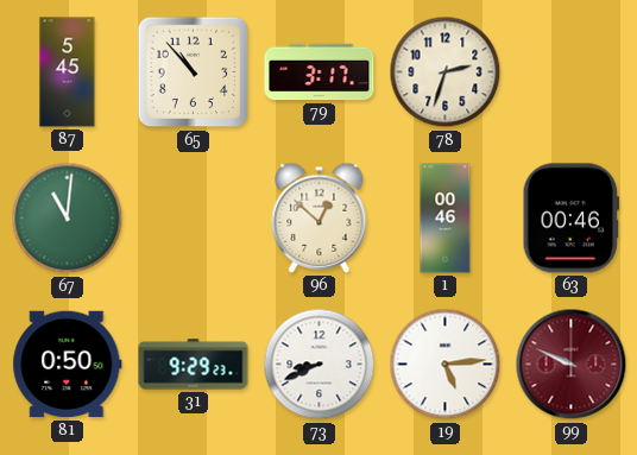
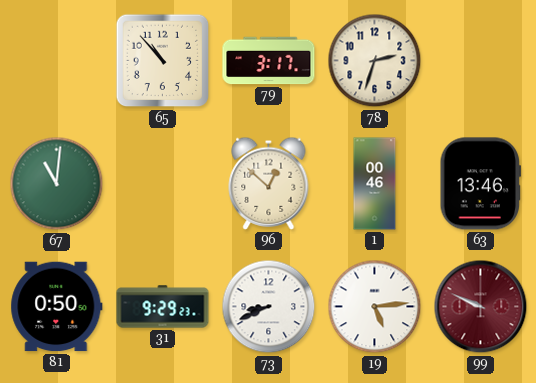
87: 5:45 -> none
63: 00:46 -> 13:46
